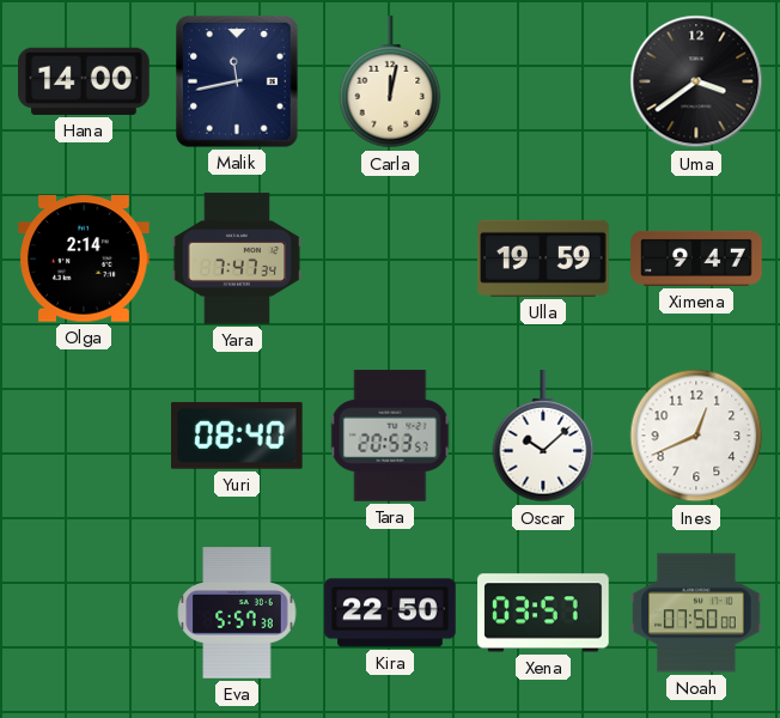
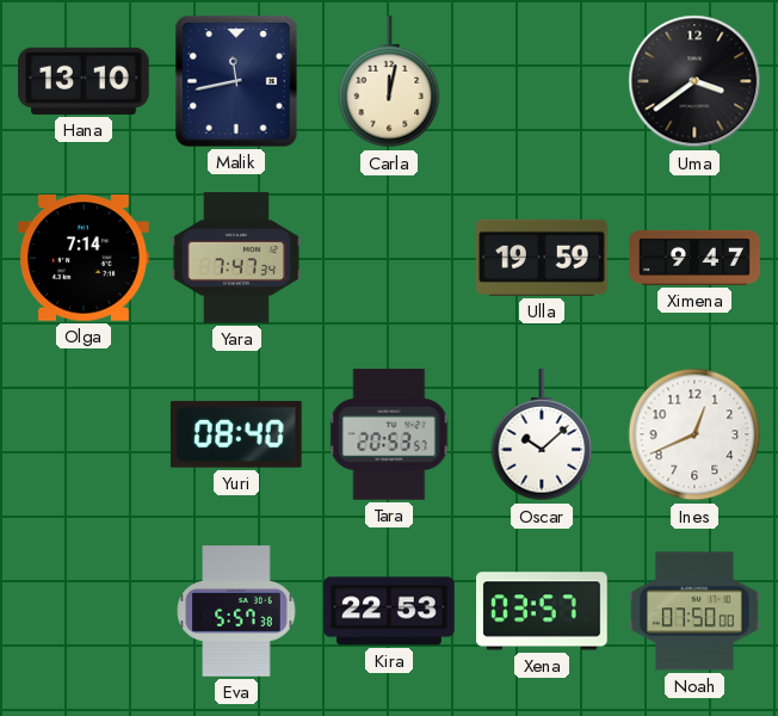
Hana: 14:00 -> 13:10
Olga: 2:14 -> 7:14
Kira: 22:50 -> 22:53
